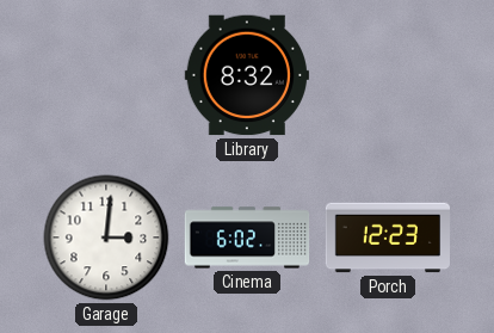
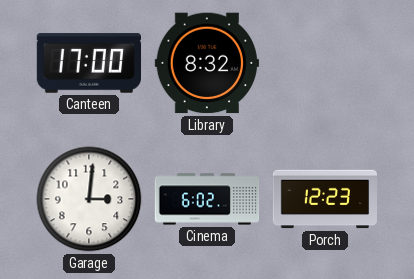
Canteen: none -> 17:00
